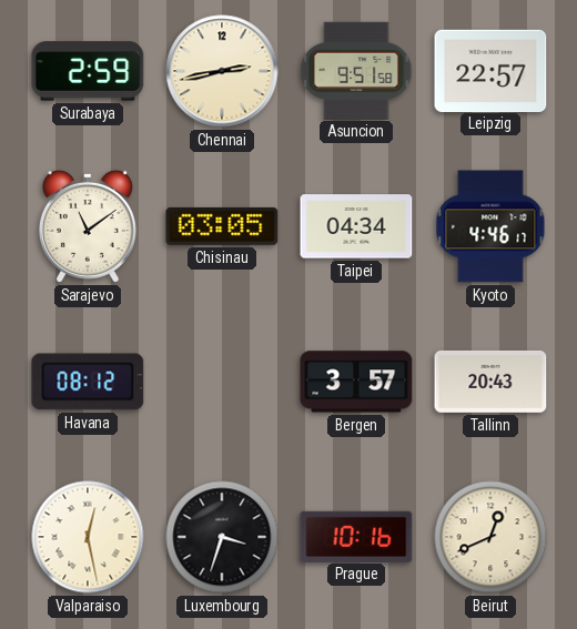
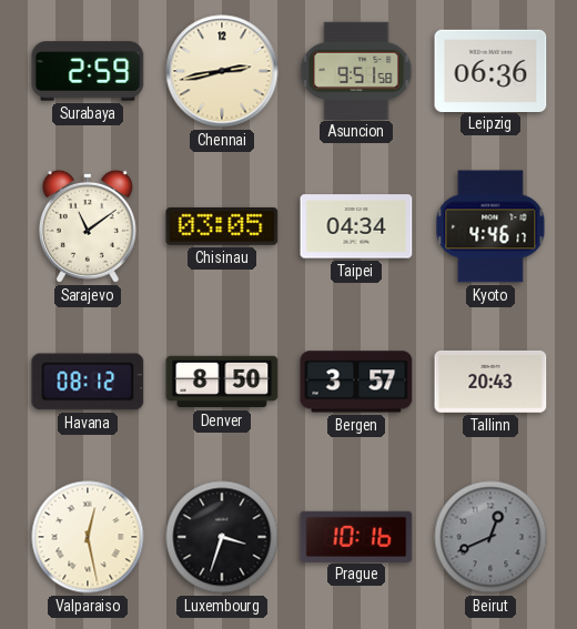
Leipzig: 22:57 -> 06:36
Denver: none -> 8:50
Beirut dial: cream -> grey
